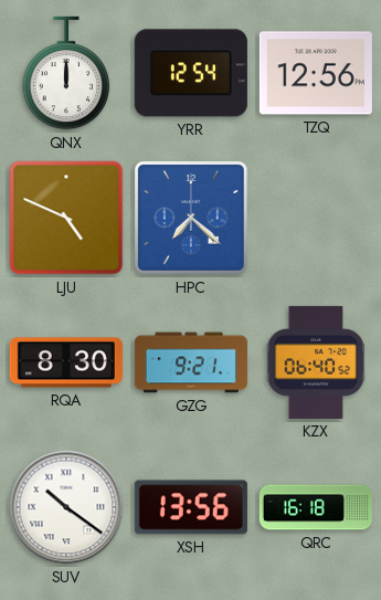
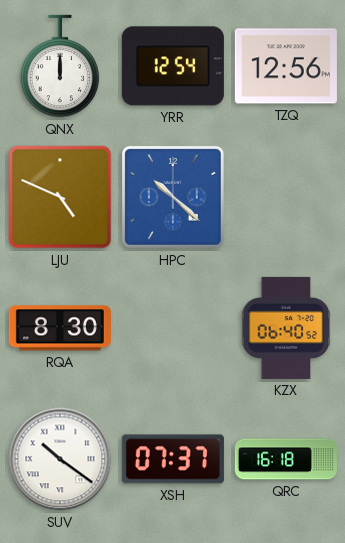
HPC: 7:22 -> 10:22
GZG: 9:21 -> none
XSH: 13:56 -> 07:37
